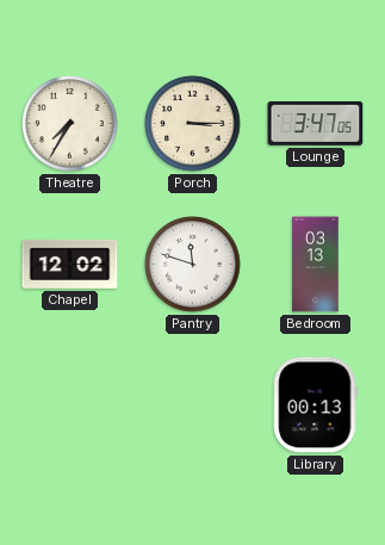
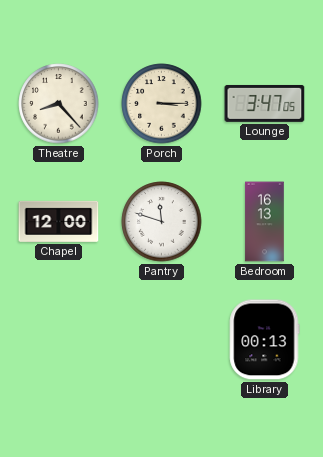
Theatre: 7:35 -> 8:23
Chapel: 12:02 -> 12:00
Bedroom: 03:13 -> 16:13
